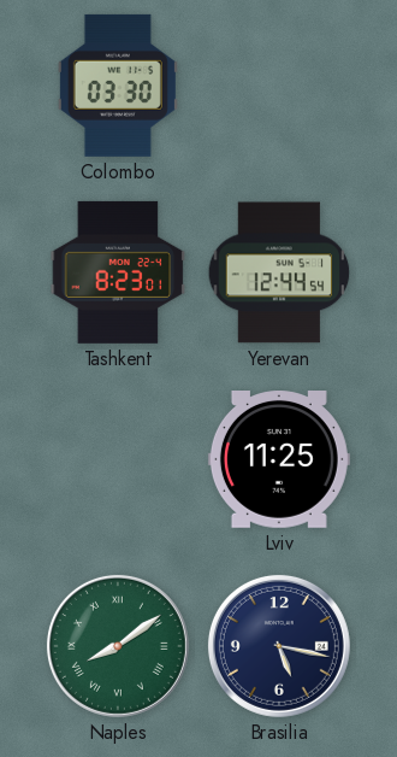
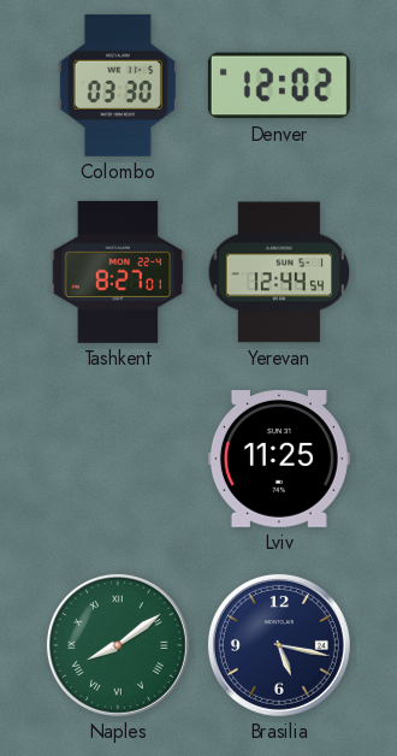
Denver: none -> 12:02
Tashkent: 8:23 -> 8:27
